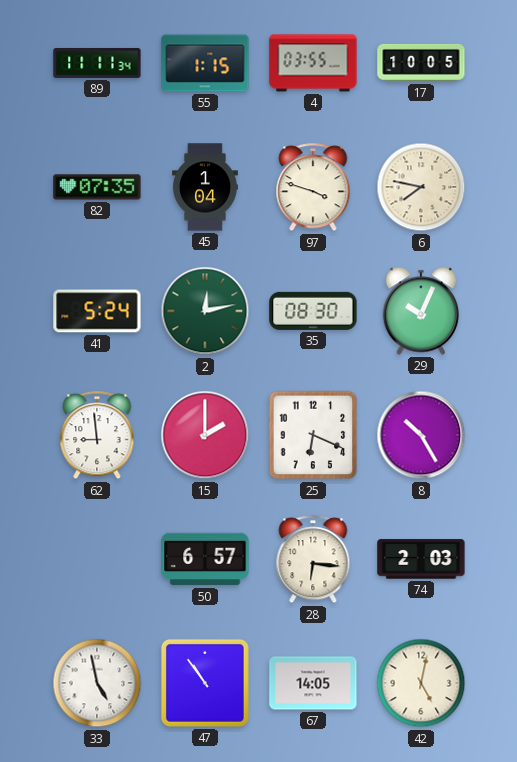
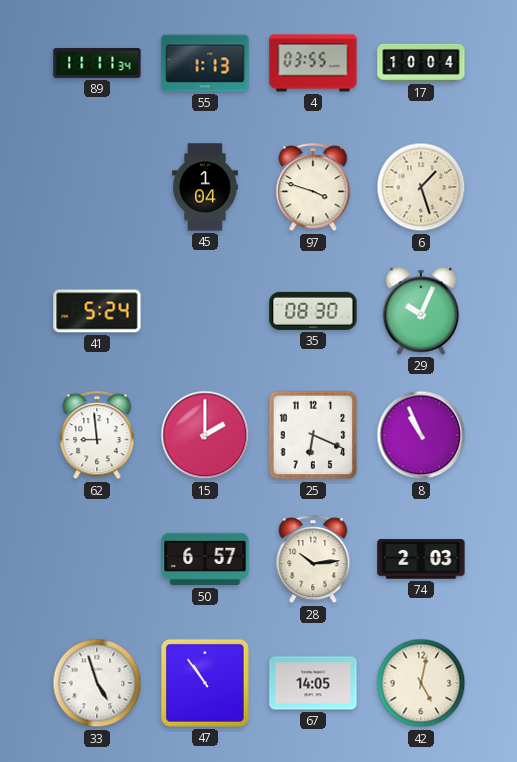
55: 1:15 -> 1:13
17: 10:05 -> 10:04
82: 07:35 -> none
6: 7:47 -> 1:27
2: 12:13 -> none
8: 10:25 -> 10:56
28: 6:16 -> 10:14
33: 4:58 -> 4:57
